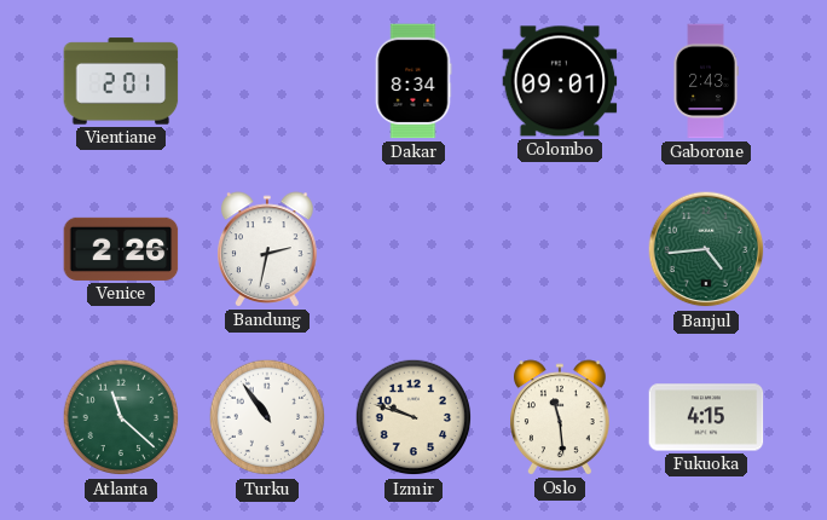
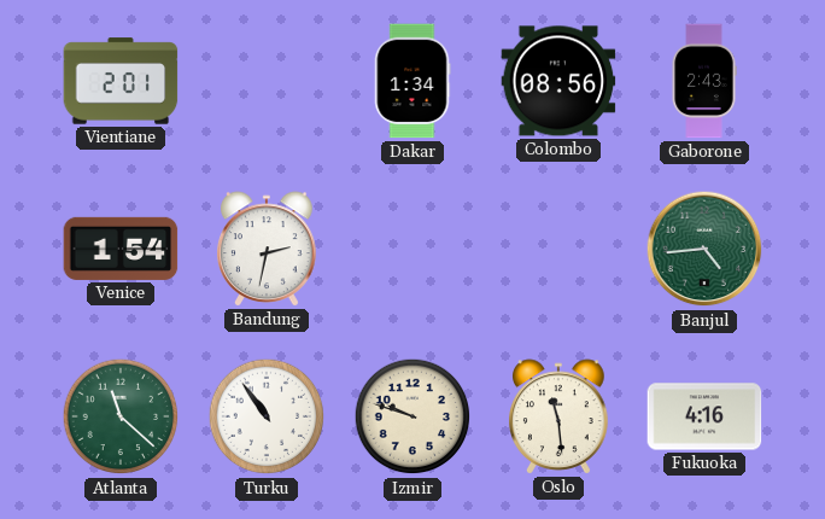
Dakar: 8:34 -> 1:34
Colombo: 09:01 -> 08:56
Venice: 2:26 -> 1:54
Fukuoka: 4:15 -> 4:16
